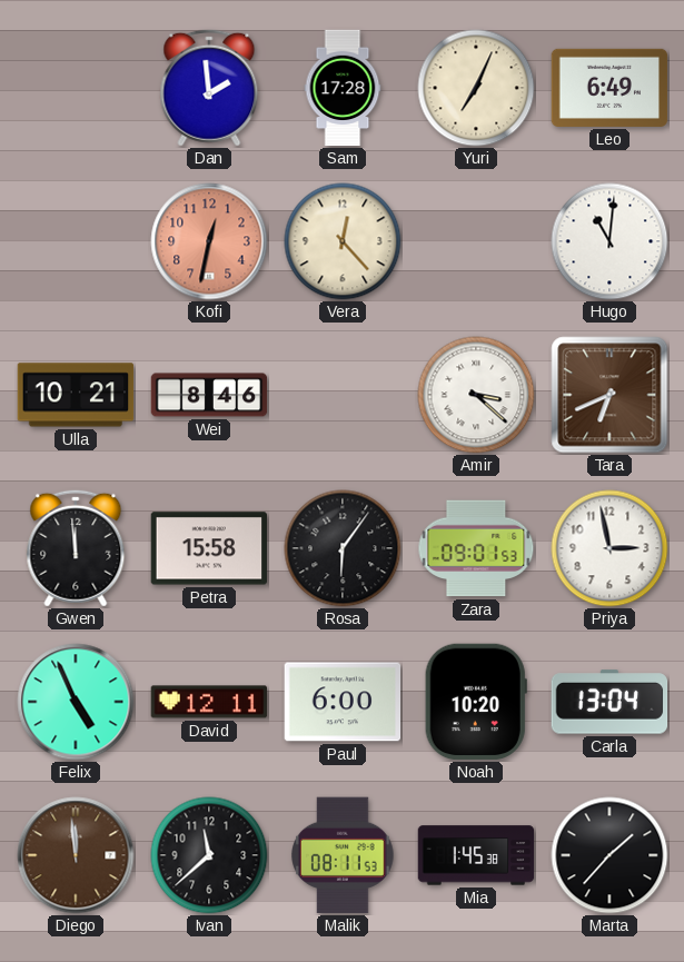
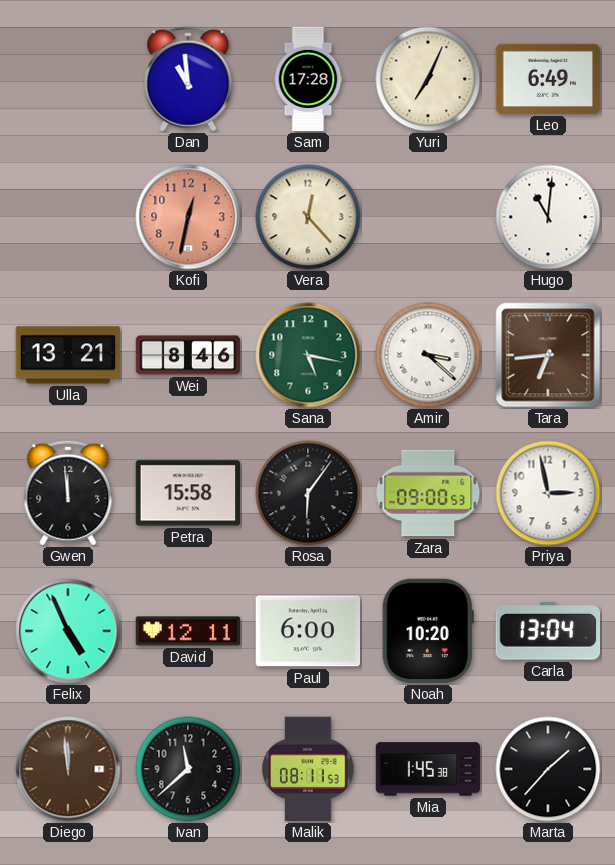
Dan: 1:59 -> 10:59
Ulla: 10:21 -> 13:21
Sana: none -> 5:17
Tara: 6:41 -> 6:44
Zara: 09:01 -> 09:00
